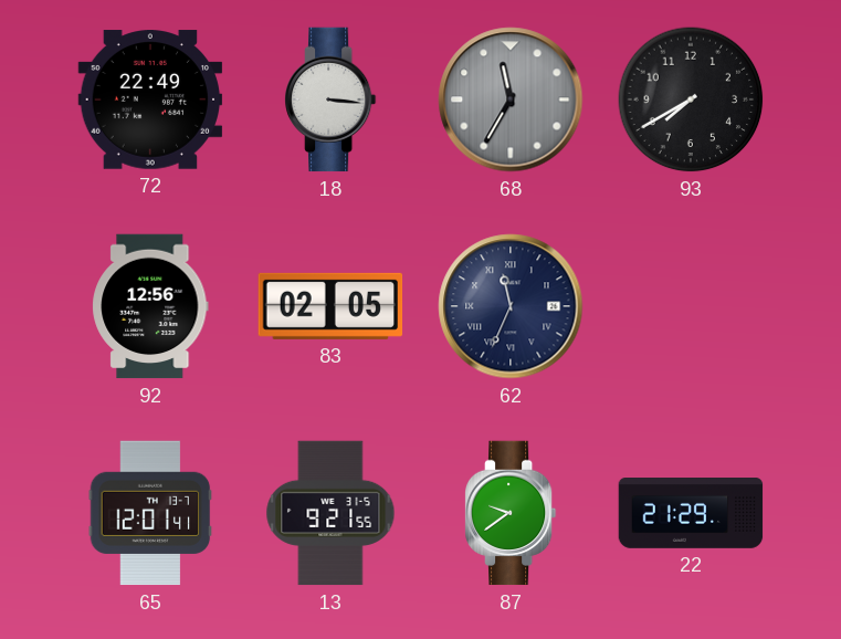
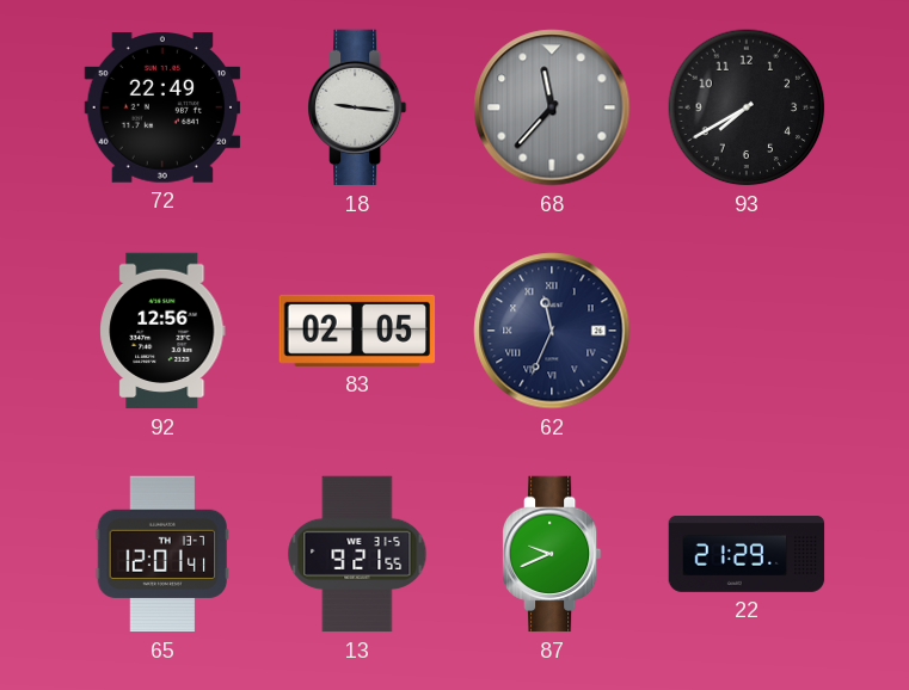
18: 3:16 -> 9:16
68: 11:35 -> 11:37
87: 9:39 -> 9:41
